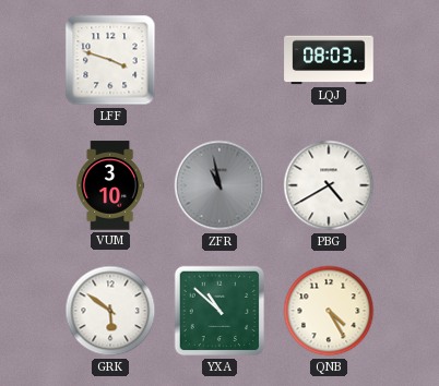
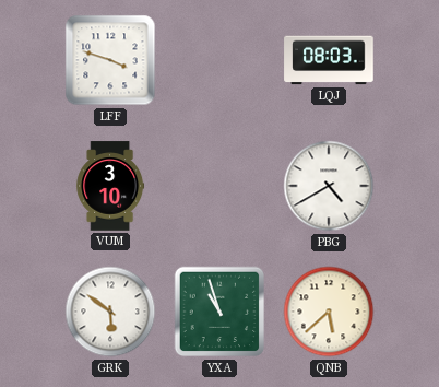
ZFR: 10:58 -> none
YXA: 10:52 -> 10:57
QNB: 4:25 -> 5:38
